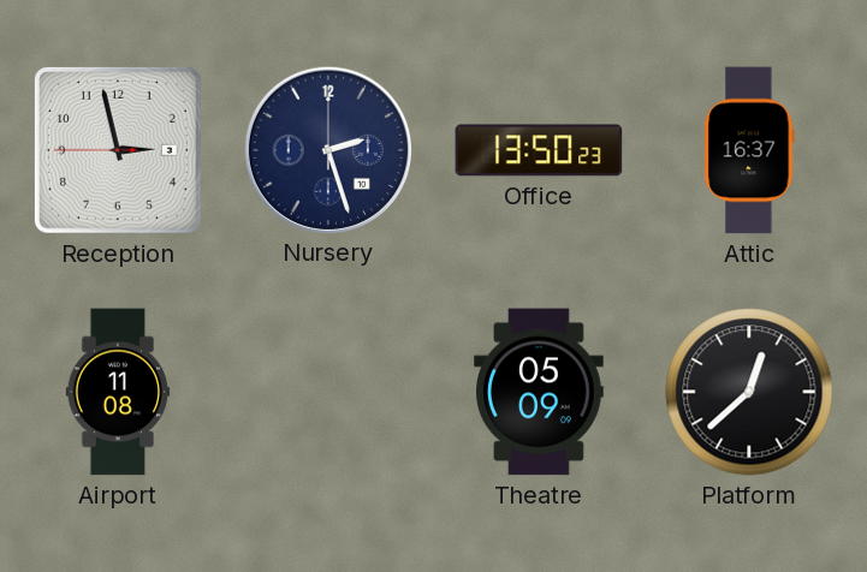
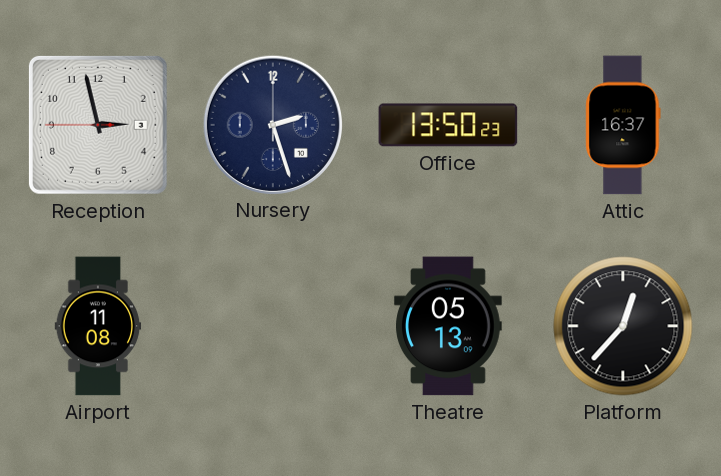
Theatre: 05:09 -> 05:13
Platform: 12:38 -> 12:37
